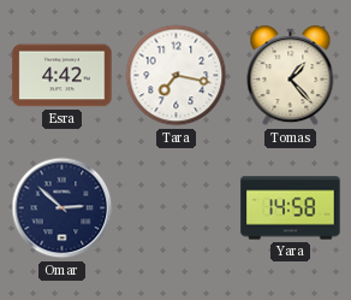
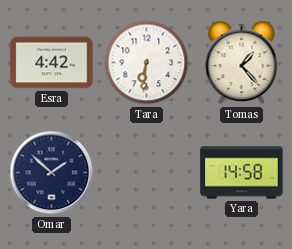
Tara: 7:17 -> 6:31
Omar: 2:52 -> 1:52
